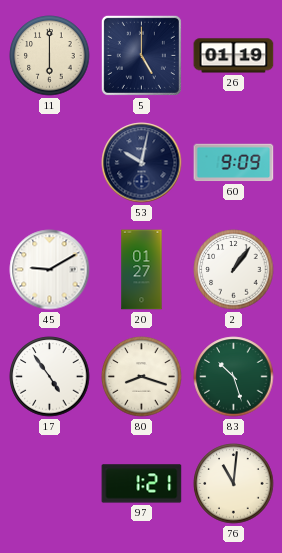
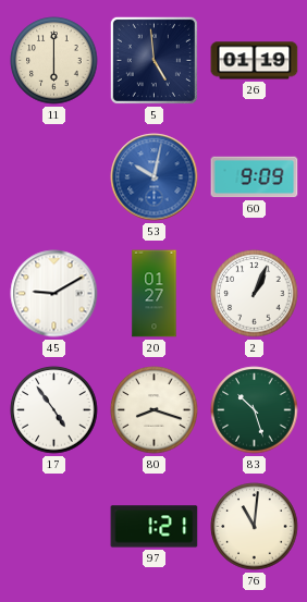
5: 5:00 -> 4:59
53 dial: navy -> blue
2: 1:06 -> 1:04
